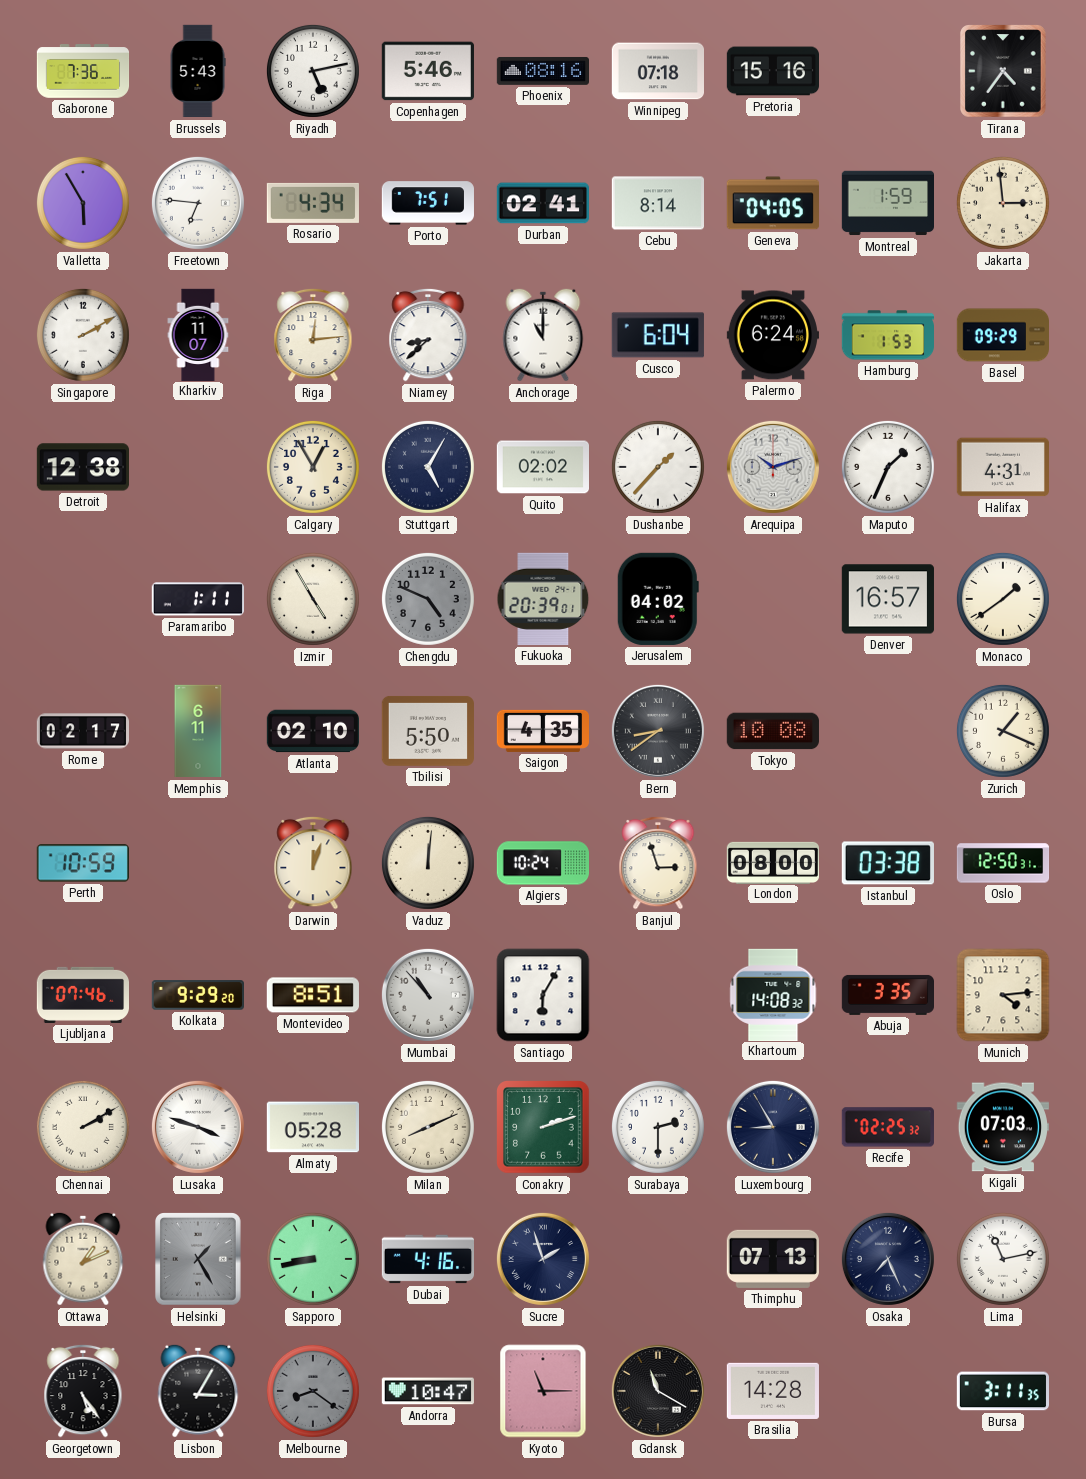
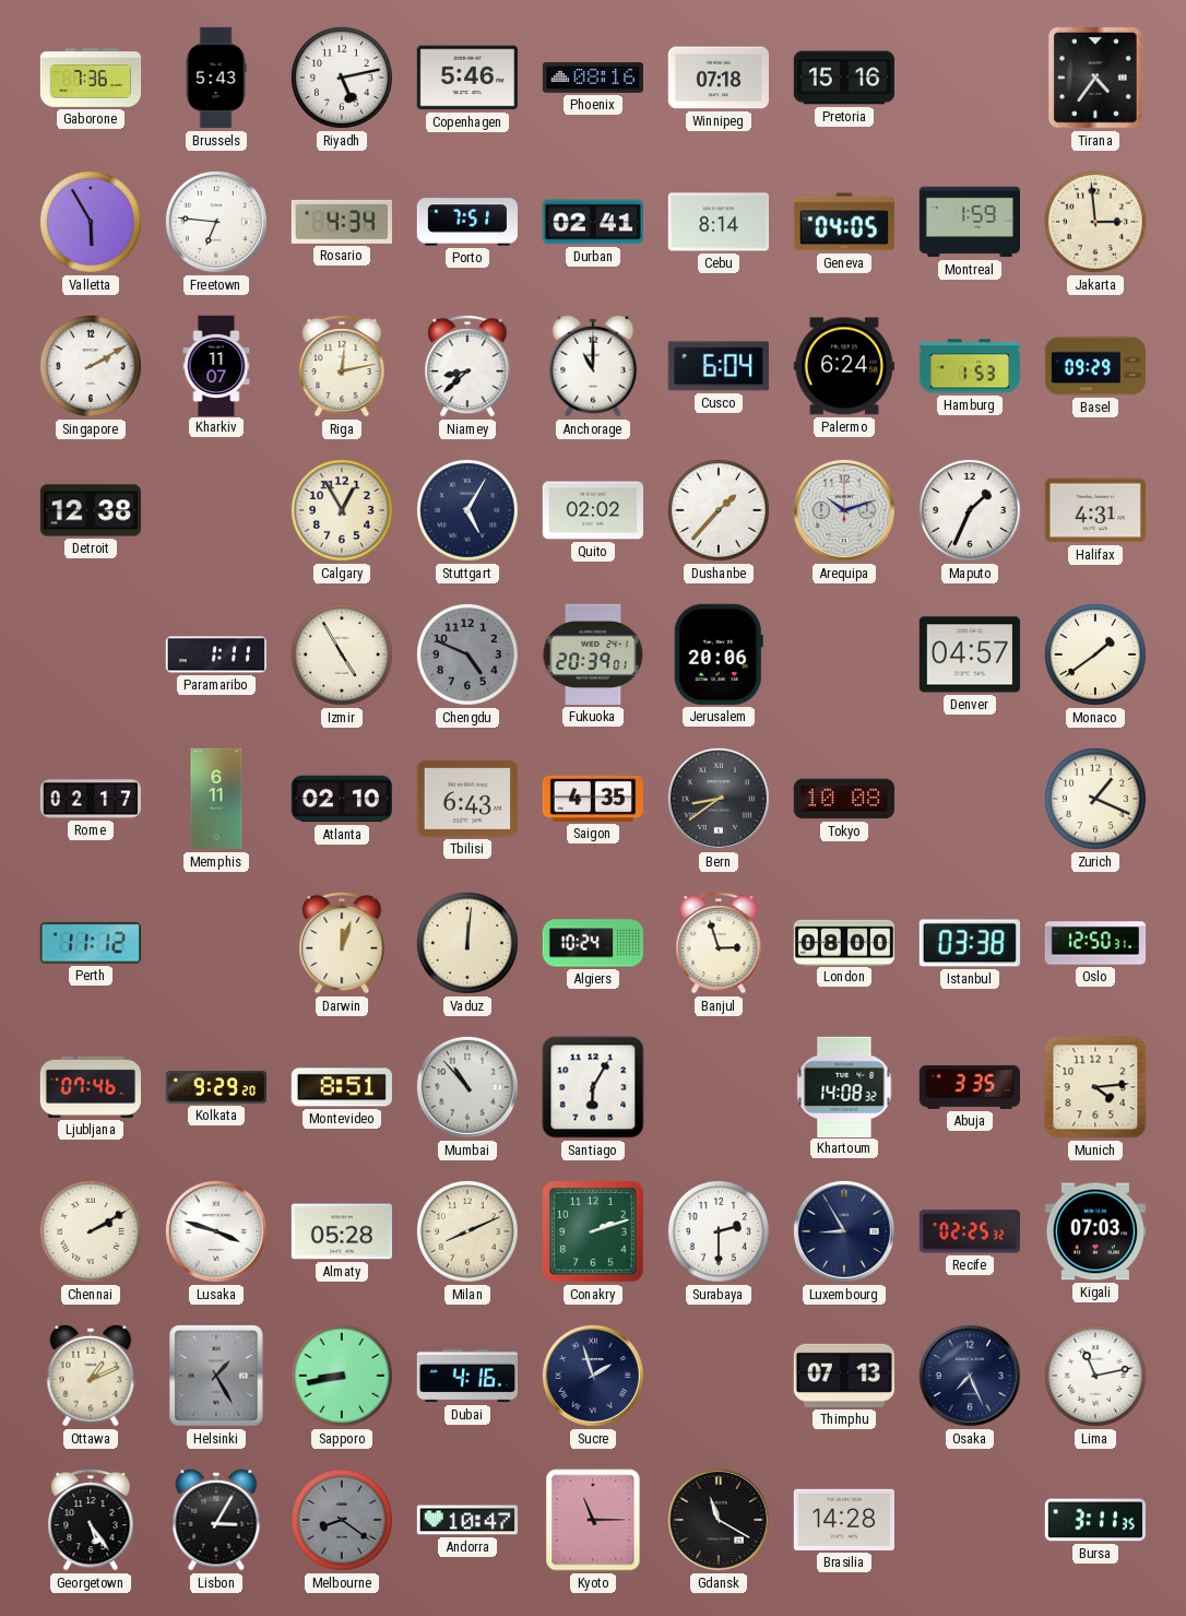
Riga: 12:14 -> 12:13
Jerusalem: 04:02 -> 20:06
Denver: 16:57 -> 04:57
Tbilisi: 5:50 -> 6:43
Perth: 10:59 -> 11:12
